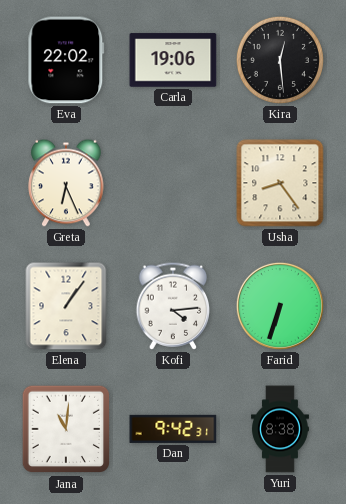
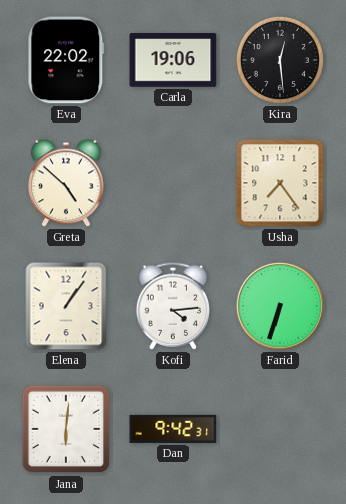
Greta: 6:26 -> 4:52
Usha: 8:24 -> 7:24
Jana: 11:01 -> 6:01
Yuri: 8:38 -> none
